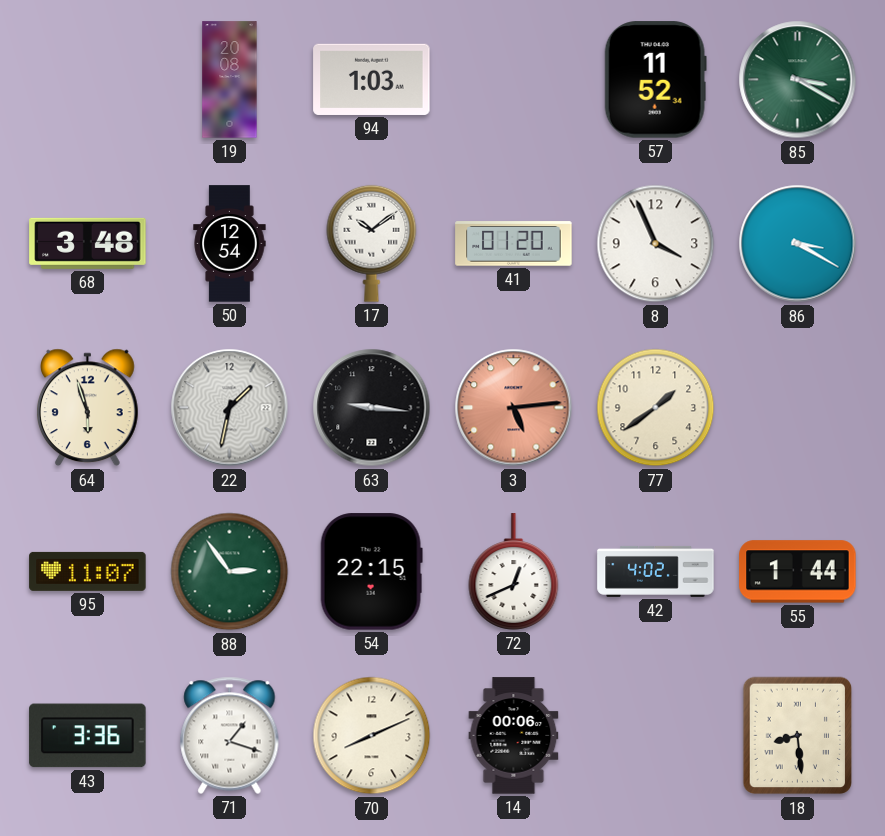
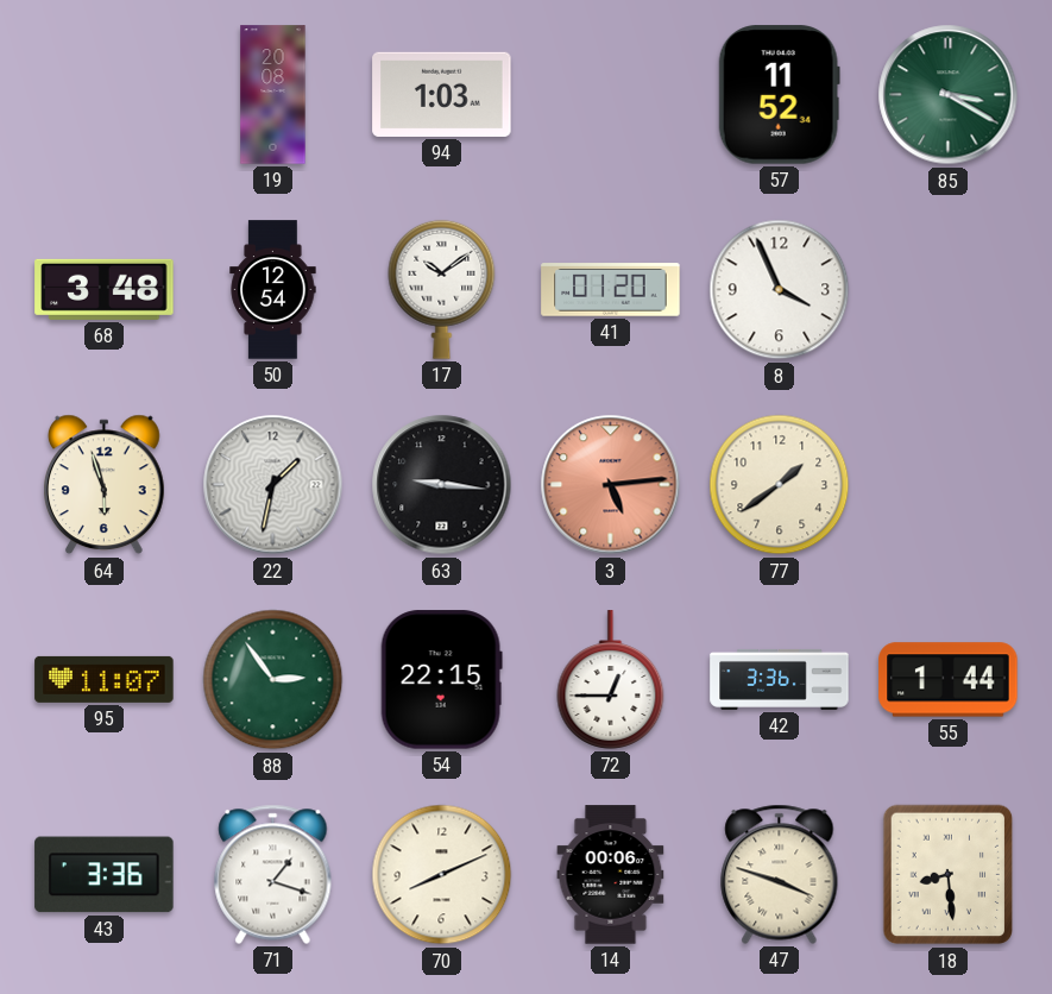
86: 3:20 -> none
72: 12:41 -> 12:45
42: 4:02 -> 3:36
47: none -> 3:48
